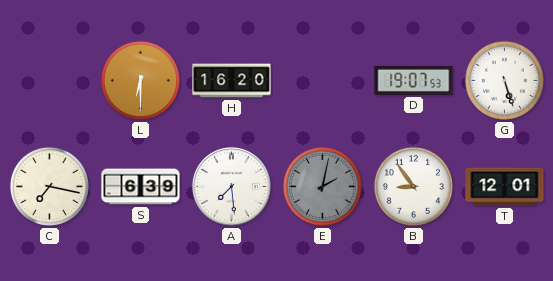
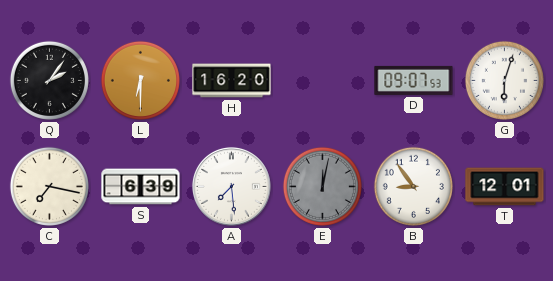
Q: none -> 2:06
D: 19:07 -> 09:07
G: 5:27 -> 6:03
E: 2:02 -> 12:02
